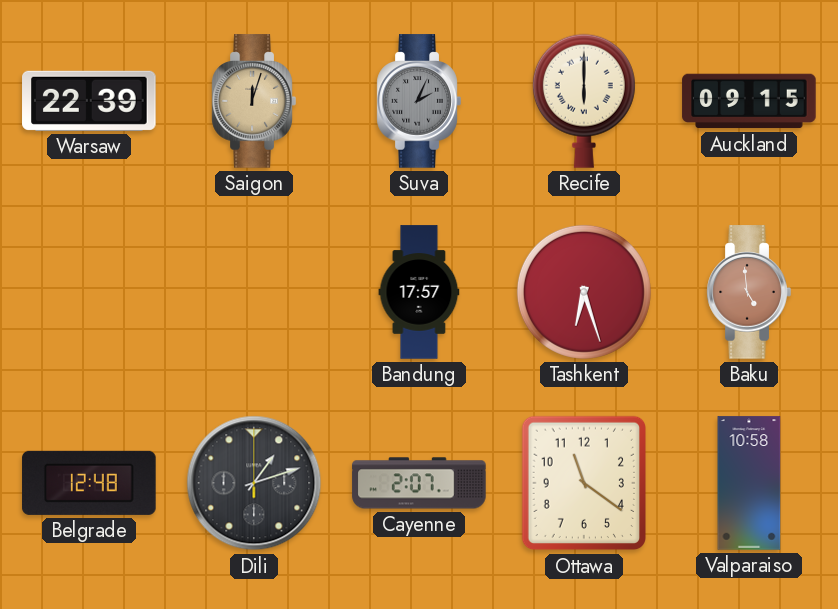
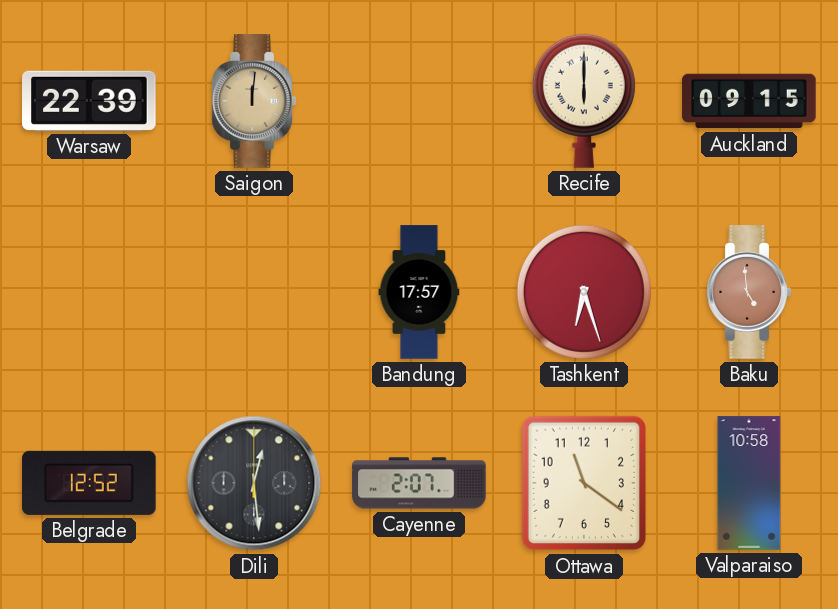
Saigon: 12:03 -> 12:01
Suva: 2:04 -> none
Belgrade: 12:48 -> 12:52
Dili: 1:12 -> 12:29
